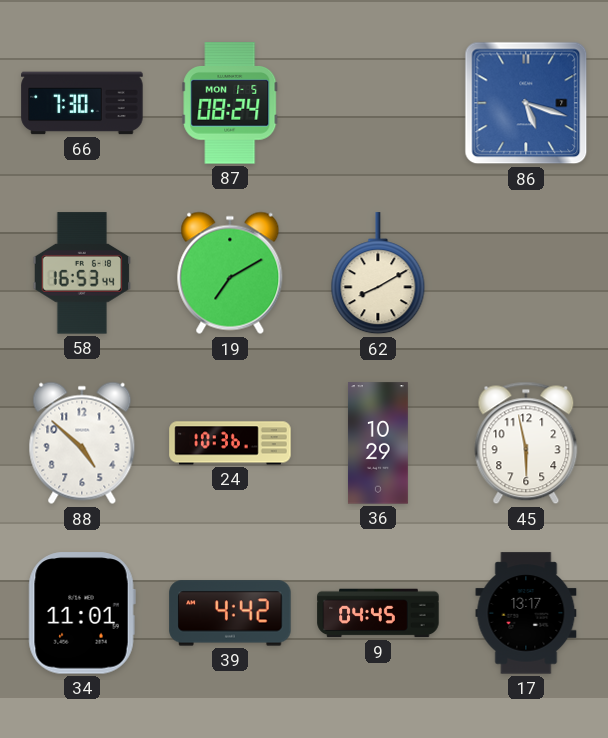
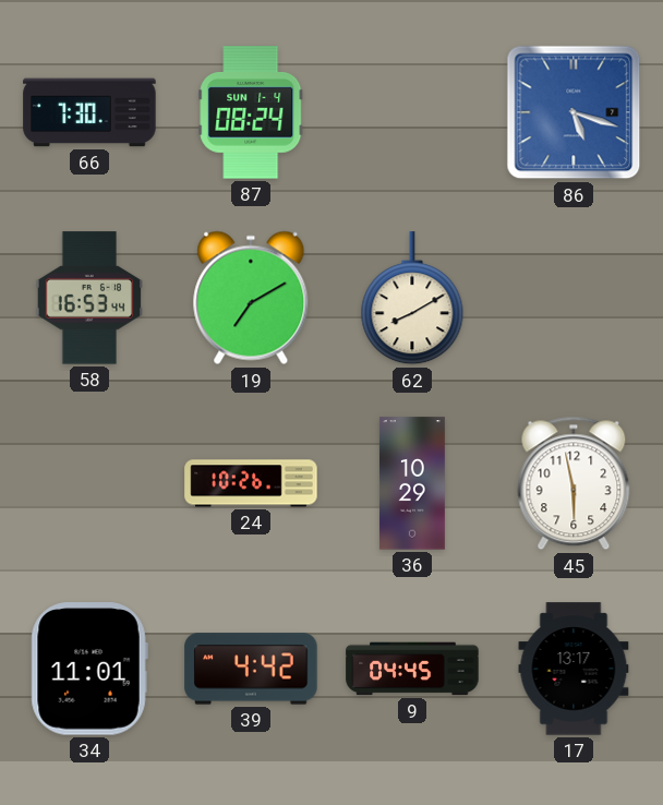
87 date: MON 1-5 -> SUN 1-4
88: 4:52 -> none
24: 10:36 -> 10:26
